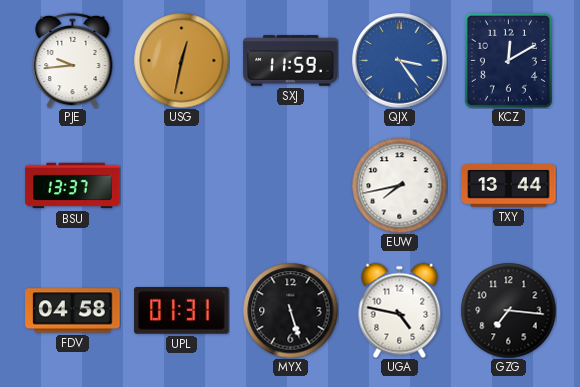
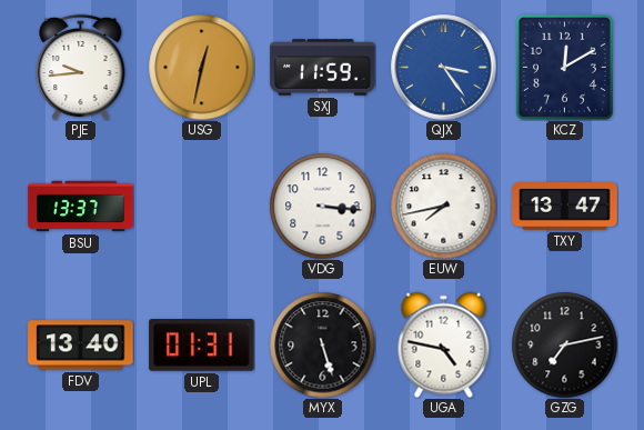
VDG: none -> 3:16
TXY: 13:44 -> 13:47
FDV: 04:58 -> 13:40
GZG: 7:16 -> 7:13
